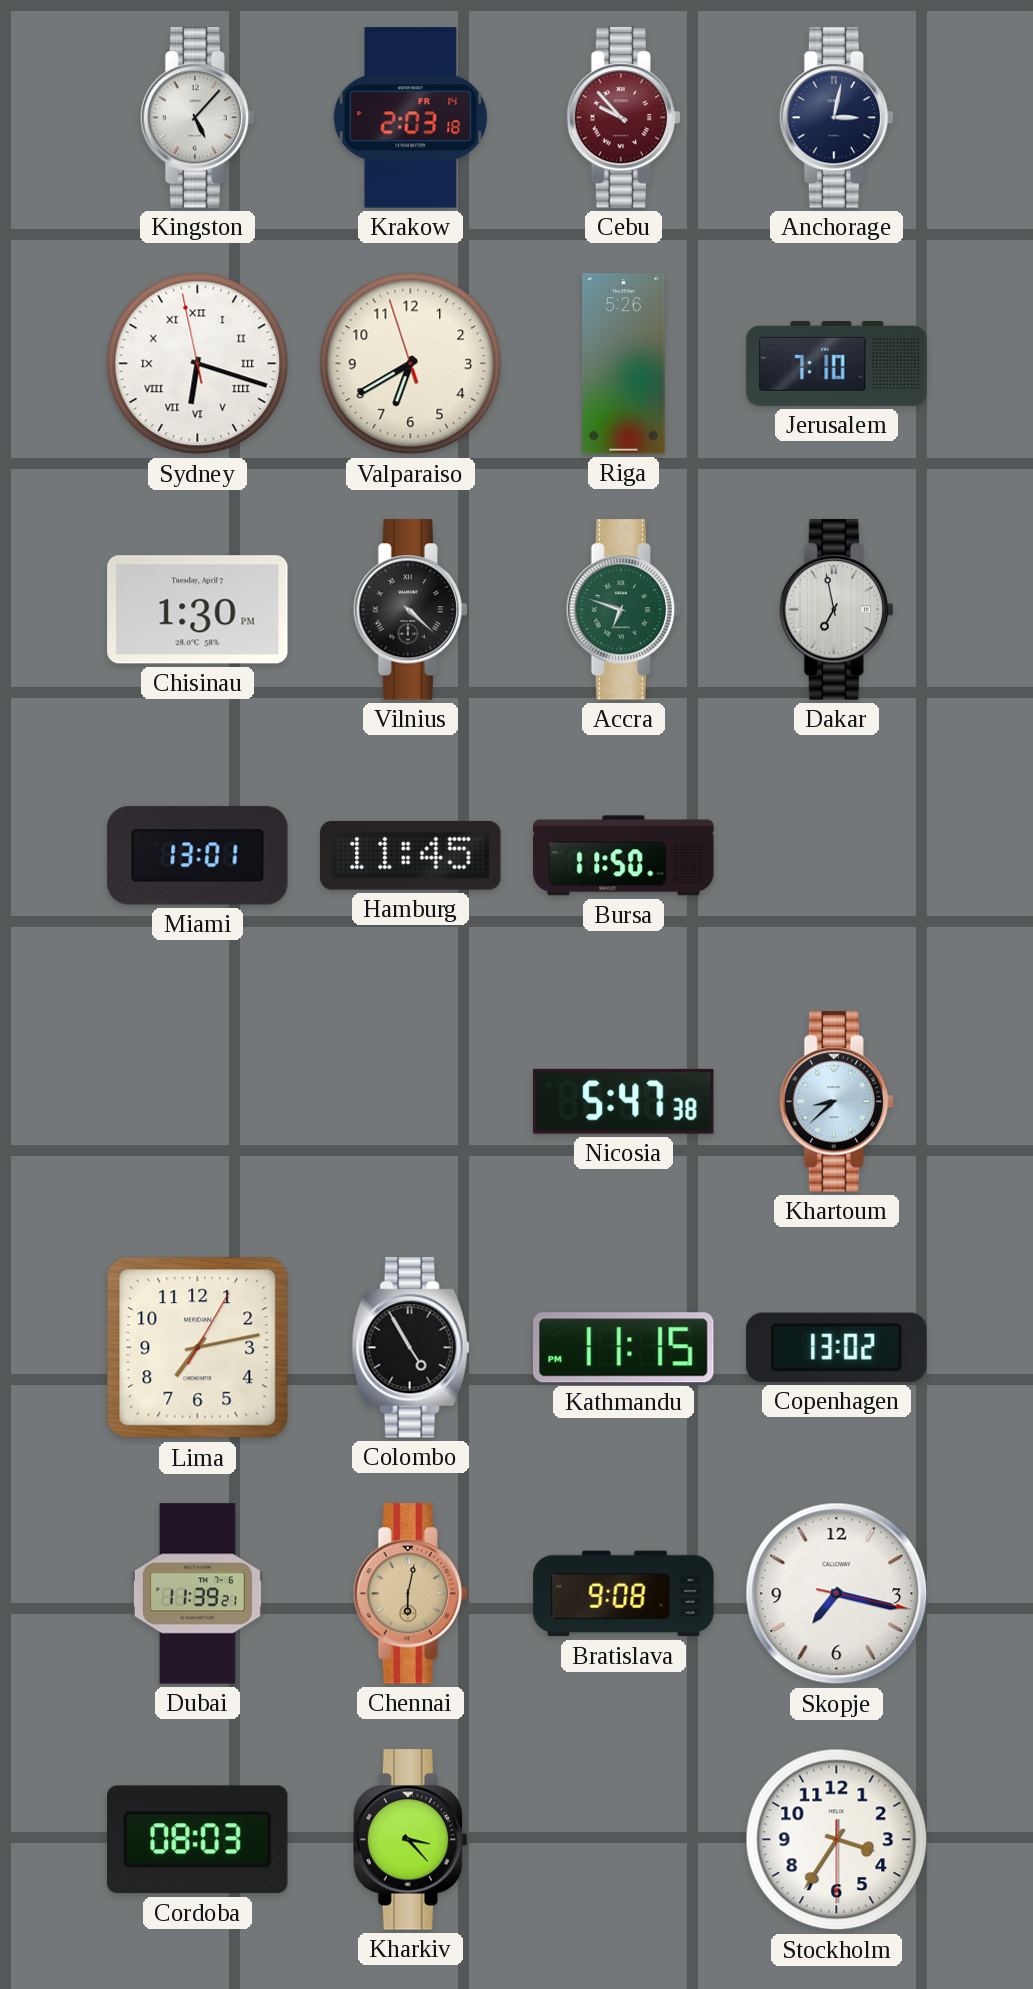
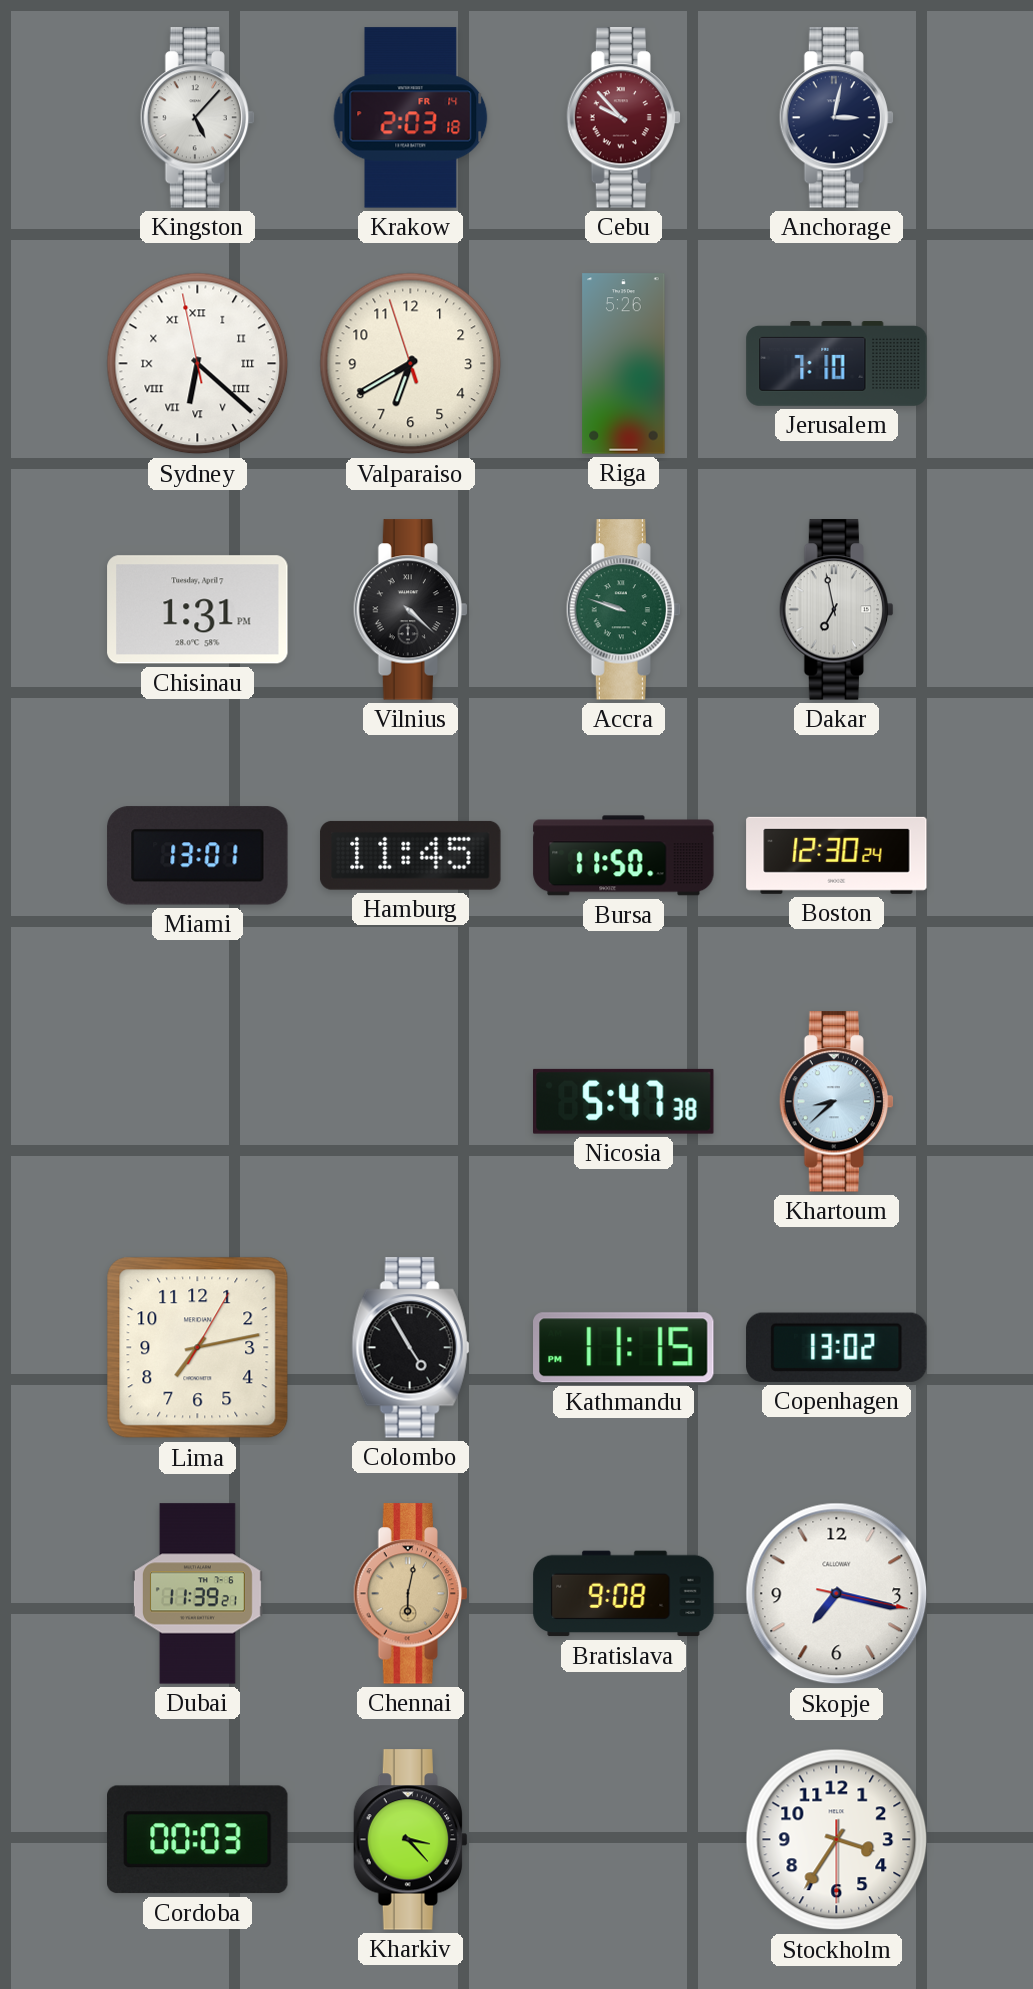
Sydney: 6:17 -> 6:21
Chisinau: 1:30 -> 1:31
Accra: 6:48 -> 9:48
Boston: none -> 12:30
Cordoba: 08:03 -> 00:03
